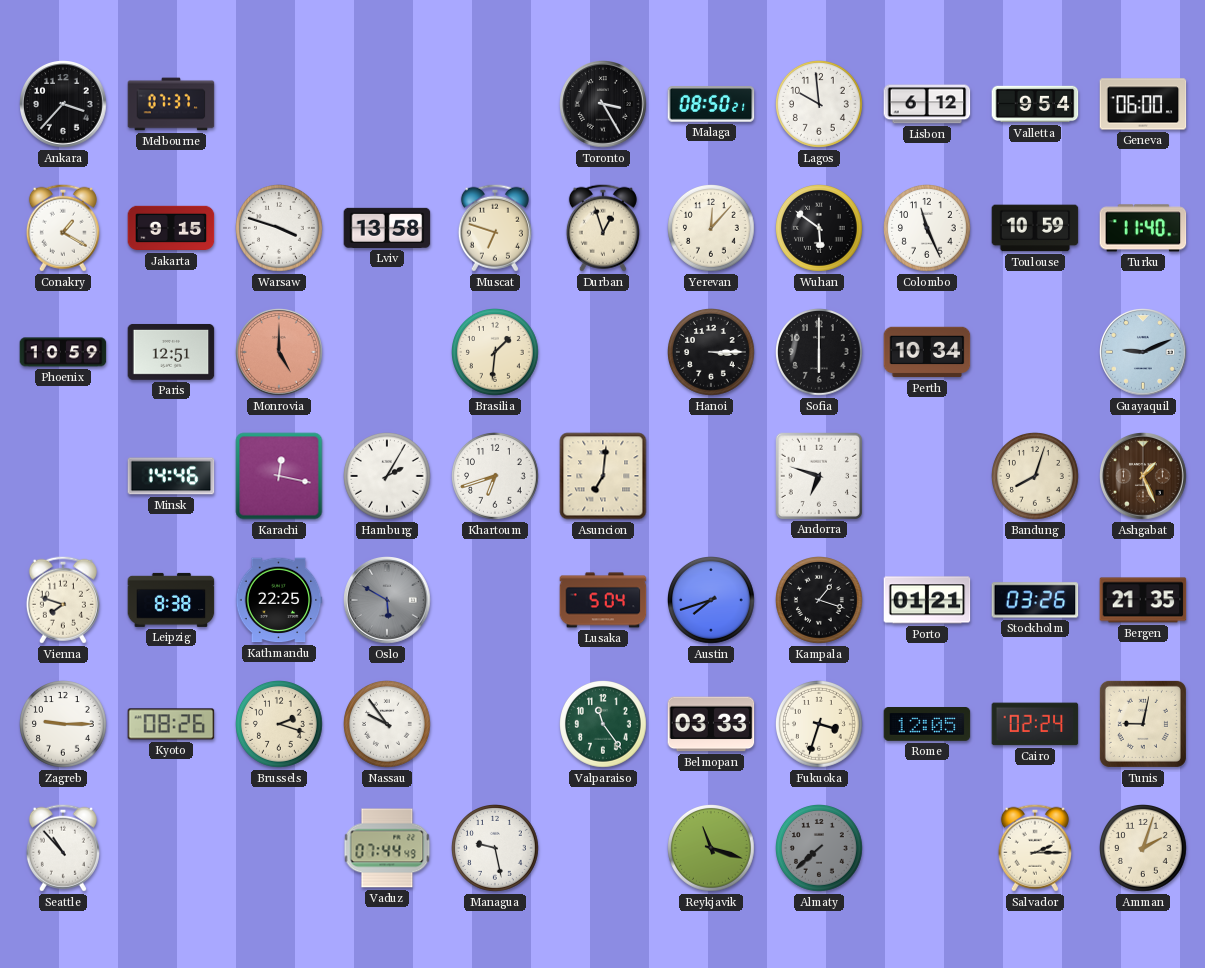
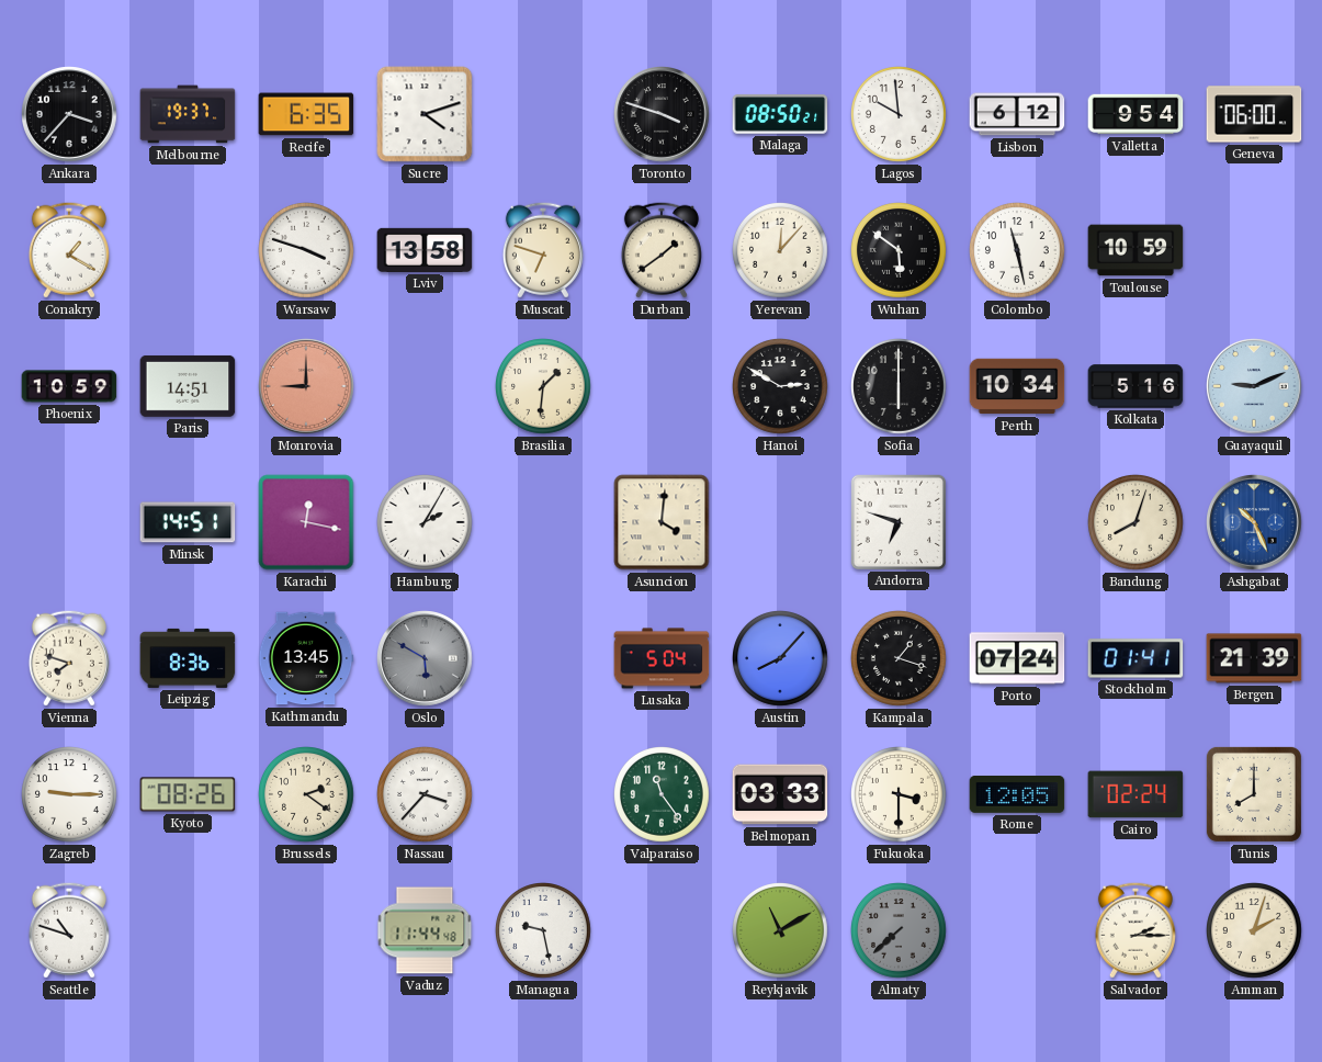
Melbourne: 07:37 -> 19:37
Recife: none -> 6:35
Sucre: none -> 4:12
Toronto: 3:25 -> 3:48
Jakarta: 9:15 -> none
Durban: 12:57 -> 1:39
Colombo: 11:26 -> 11:28
Turku: 11:40 -> none
Paris: 12:51 -> 14:51
Monrovia: 5:00 -> 9:00
Hanoi: 3:15 -> 2:50
Kolkata: none -> 5:16
Minsk: 14:46 -> 14:51
Khartoum: 6:42 -> none
Asuncion: 7:01 -> 4:01
Ashgabat: 1:26 -> 10:26
Ashgabat dial: brown -> blue
Leipzig: 8:38 -> 8:36
Kathmandu: 22:25 -> 13:45
Austin: 7:42 -> 8:07
Porto: 01:21 -> 07:24
Stockholm: 03:26 -> 01:41
Bergen: 21:35 -> 21:39
Brussels: 2:18 -> 2:21
Nassau: 9:54 -> 3:37
Fukuoka: 3:33 -> 3:30
Tunis: 9:02 -> 8:00
Seattle: 10:53 -> 10:48
Vaduz: 07:44 -> 11:44
Reykjavik: 11:18 -> 11:10
